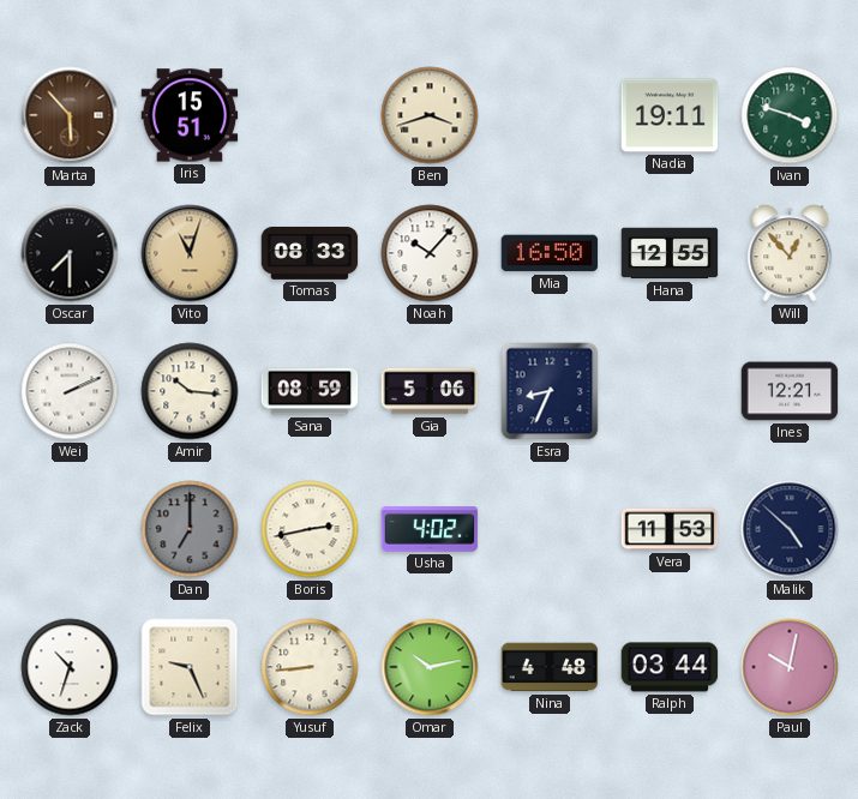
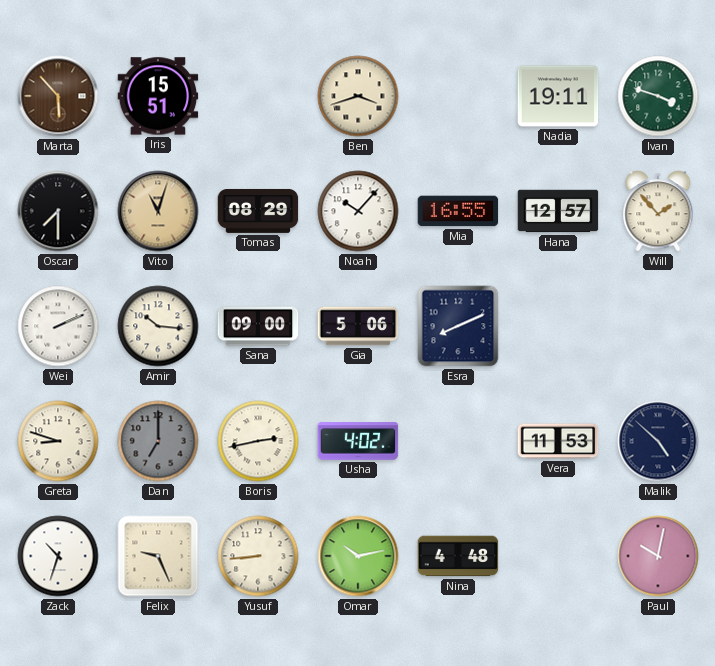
Tomas: 08:33 -> 08:29
Mia: 16:50 -> 16:55
Hana: 12:55 -> 12:57
Will: 12:53 -> 1:53
Sana: 08:59 -> 09:00
Esra: 8:34 -> 8:11
Ines: 12:21 -> none
Greta: none -> 8:48
Ralph: 03:44 -> none
